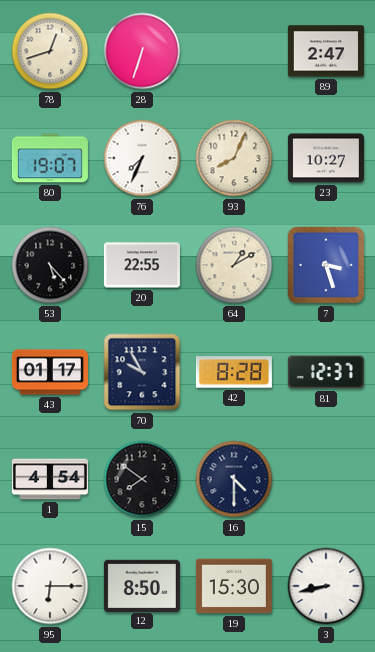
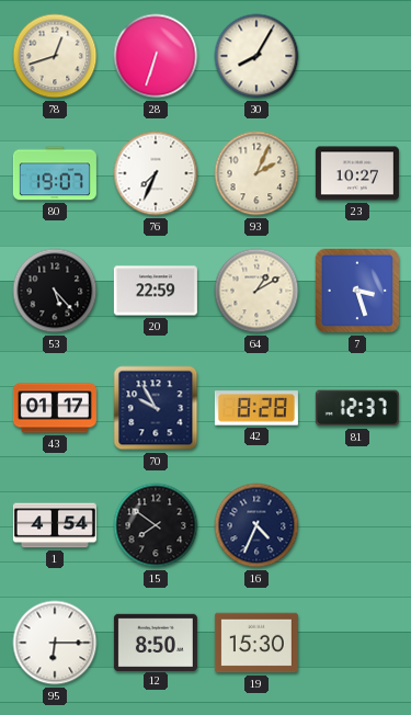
30: none -> 8:05
89: 2:47 -> none
93: 8:04 -> 2:04
20: 22:55 -> 22:59
16: 4:30 -> 4:34
3: 8:43 -> none
